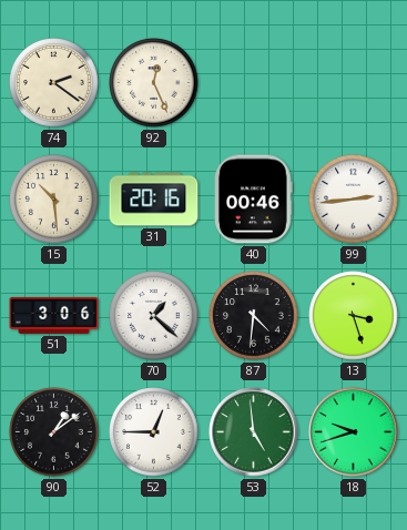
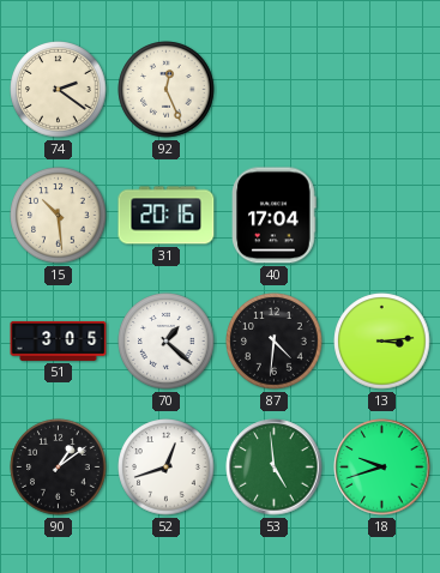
40: 00:46 -> 17:04
99: 2:44 -> none
51: 3:06 -> 3:05
13: 3:27 -> 3:14
52: 12:45 -> 12:42
